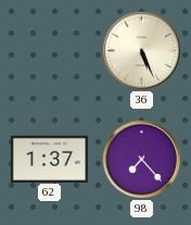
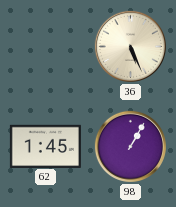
62: 1:37 -> 1:45
98: 7:23 -> 1:05
